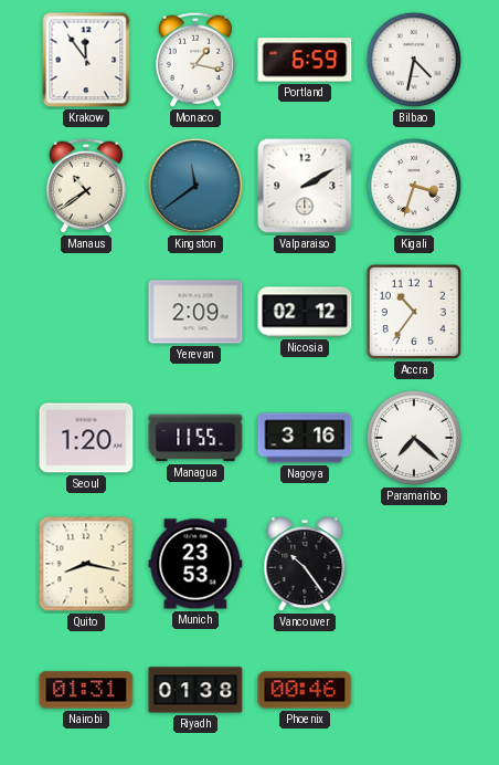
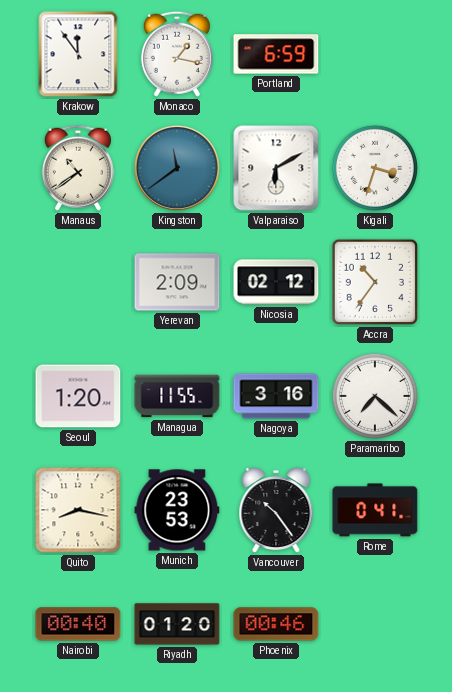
Bilbao: 4:32 -> none
Valparaiso: 2:10 -> 6:10
Rome: none -> 0:41
Nairobi: 01:31 -> 00:40
Riyadh: 01:38 -> 01:20
